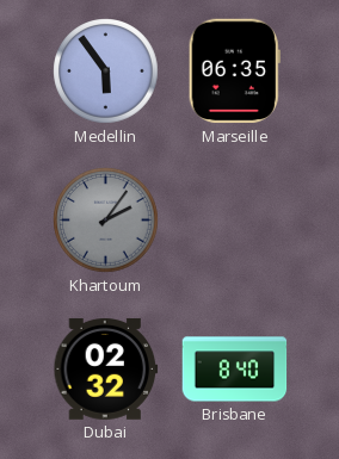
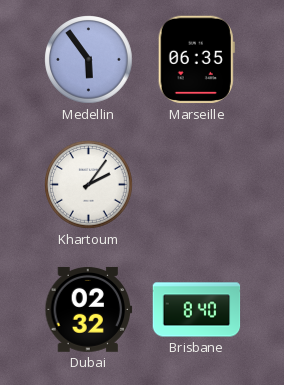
Khartoum dial: grey -> white
